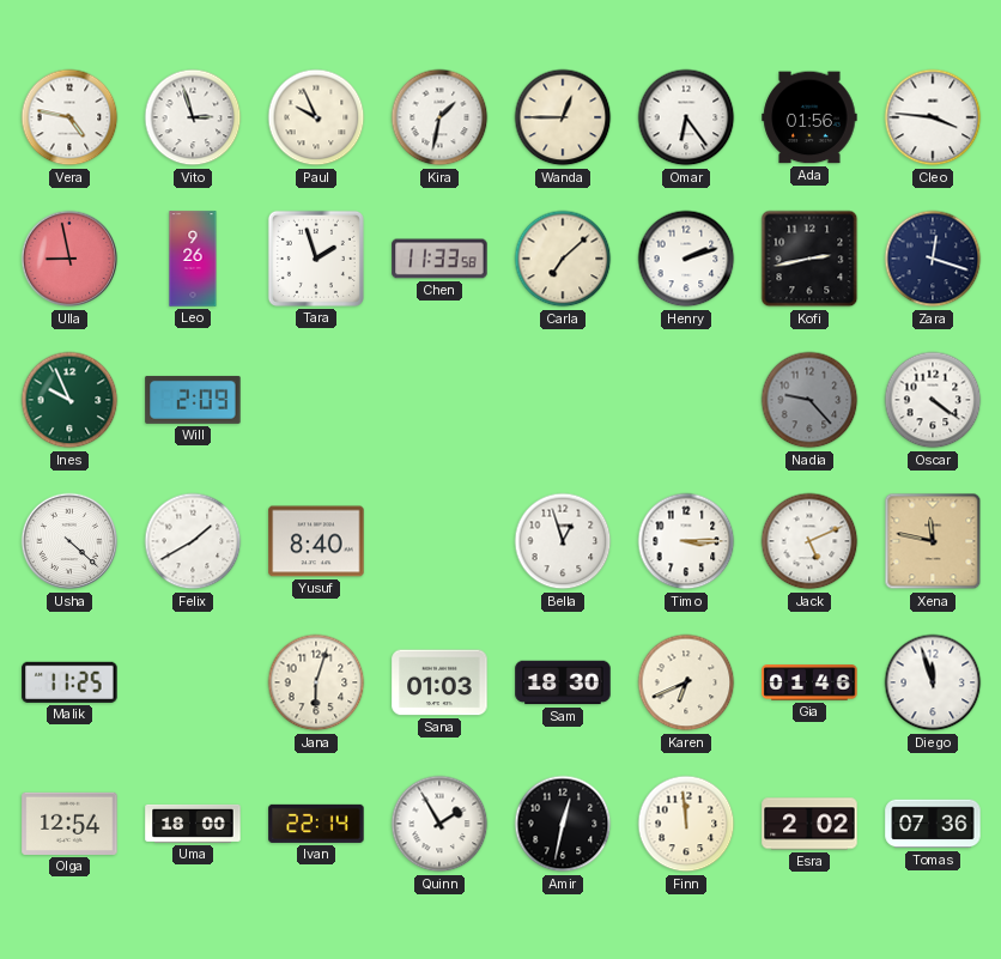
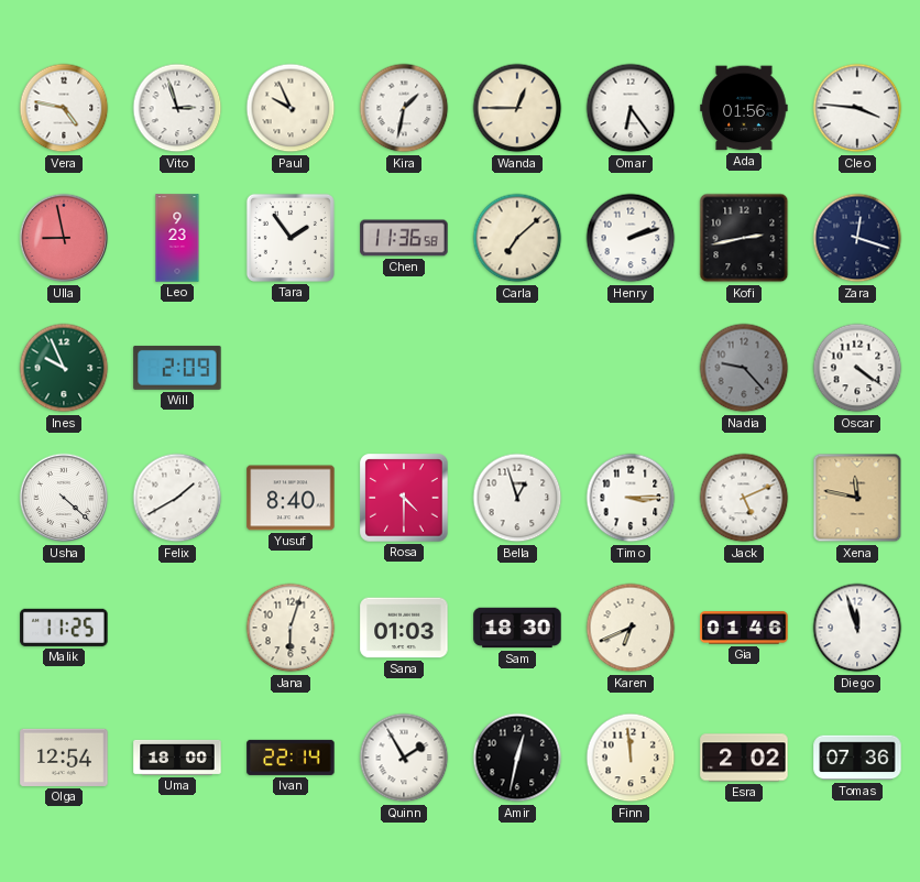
Leo: 9:26 -> 9:23
Tara: 1:57 -> 1:54
Chen: 11:33 -> 11:36
Rosa: none -> 4:30
